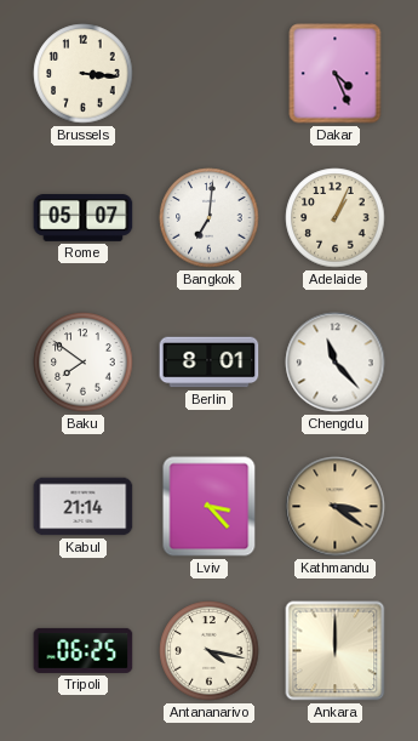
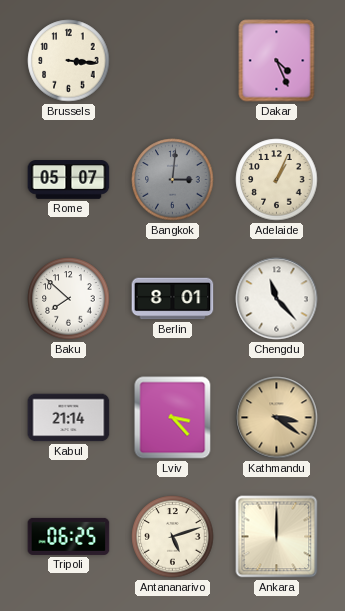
Bangkok: 7:01 -> 3:01
Bangkok dial: white -> grey
Baku: 7:51 -> 7:52
Antananarivo: 4:17 -> 5:12
